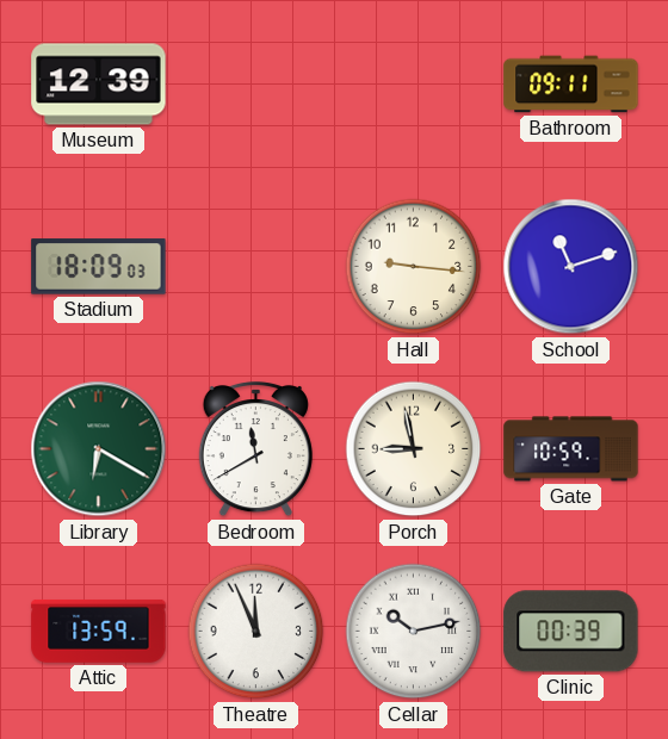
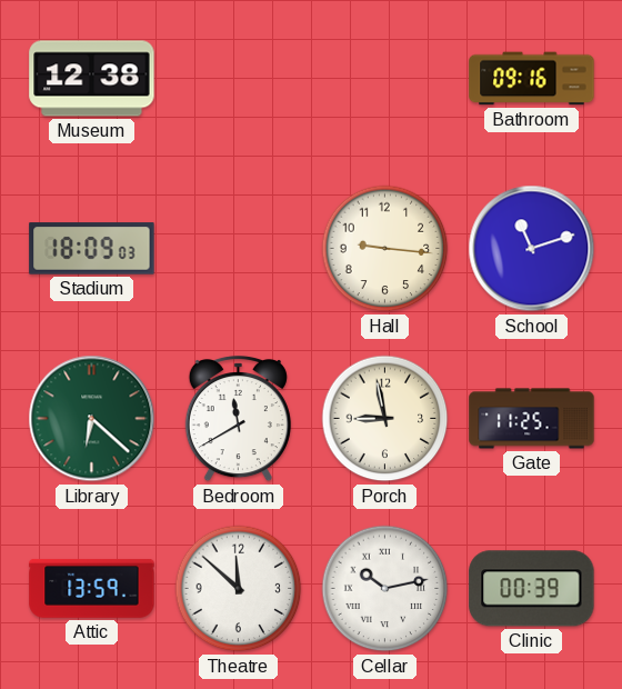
Museum: 12:39 -> 12:38
Bathroom: 09:11 -> 09:16
Library: 6:20 -> 6:22
Gate: 10:59 -> 11:25
Theatre: 11:56 -> 11:52
